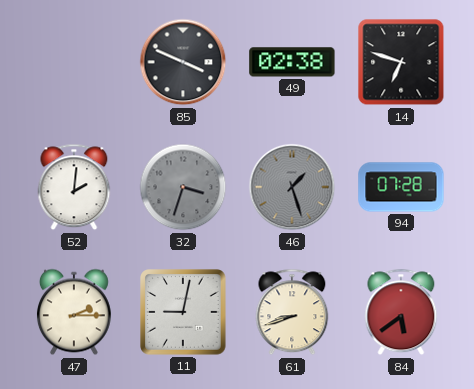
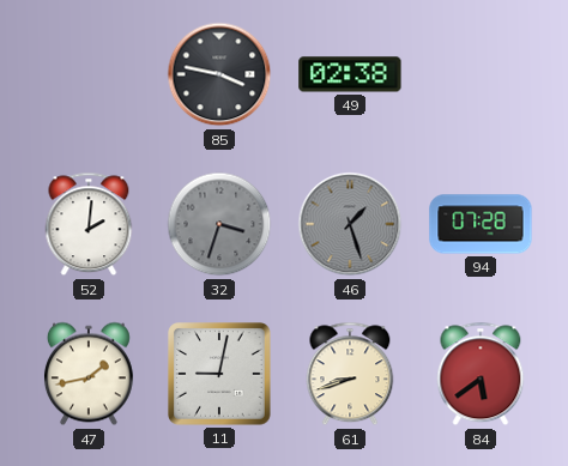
85: 3:49 -> 3:47
14: 6:48 -> none
47: 2:15 -> 1:43
